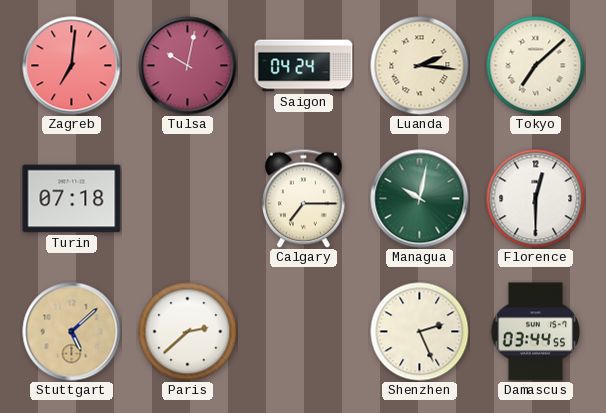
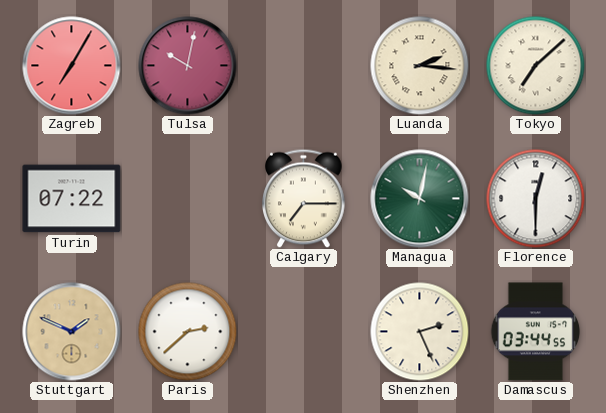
Zagreb: 7:01 -> 7:05
Saigon: 04:24 -> none
Turin: 07:18 -> 07:22
Stuttgart: 5:08 -> 1:49
